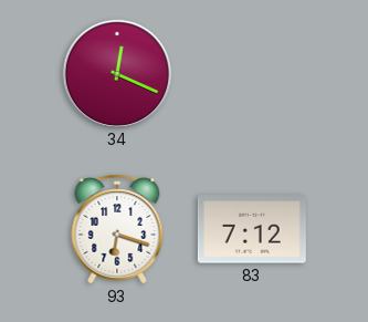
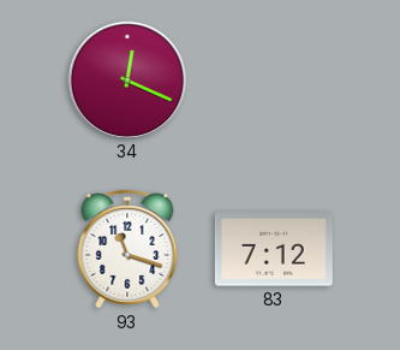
93: 6:18 -> 11:18
